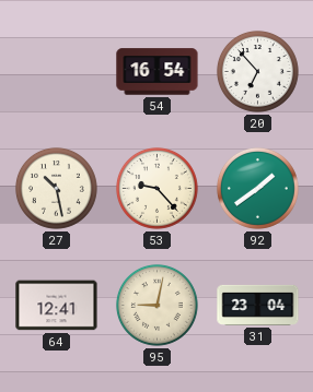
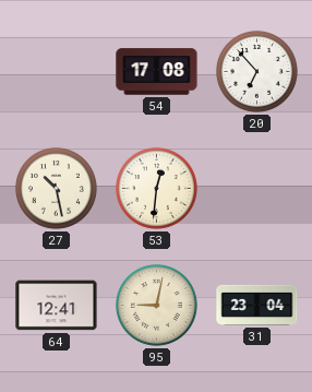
54: 16:54 -> 17:08
53: 9:23 -> 12:31
92: 1:39 -> none
